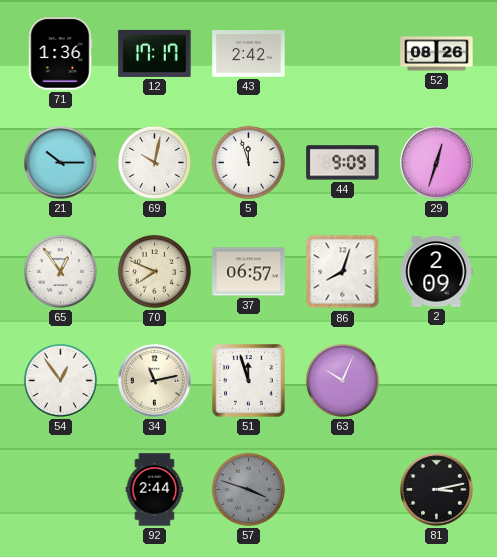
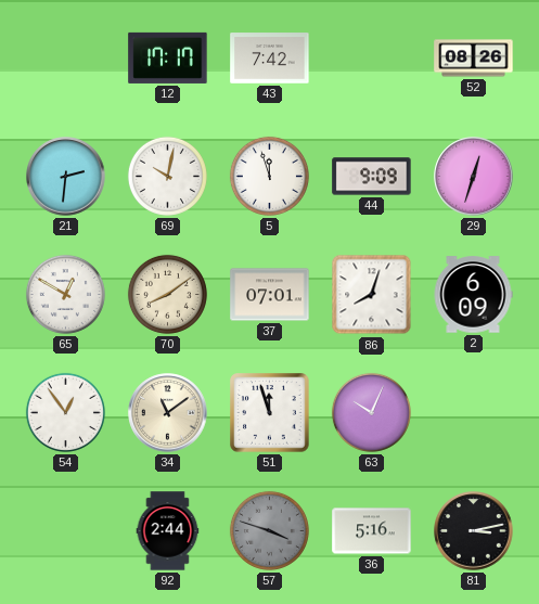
71: 1:36 -> none
43: 2:42 -> 7:42
21: 10:15 -> 2:31
65: 12:54 -> 12:50
70: 7:49 -> 8:09
37: 06:57 -> 07:01
2: 2:09 -> 6:09
34: 11:13 -> 11:09
36: none -> 5:16
